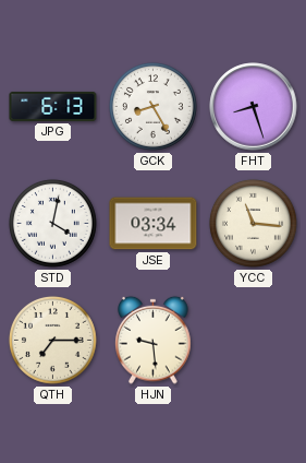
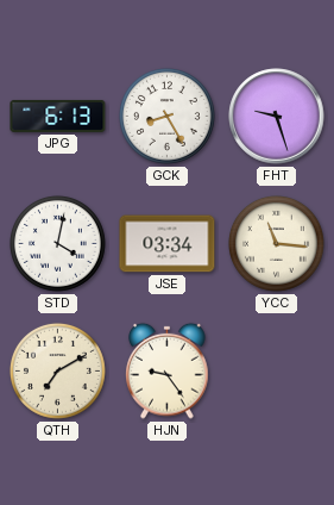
FHT: 8:27 -> 9:27
QTH: 7:15 -> 7:10
HJN: 9:29 -> 9:24
